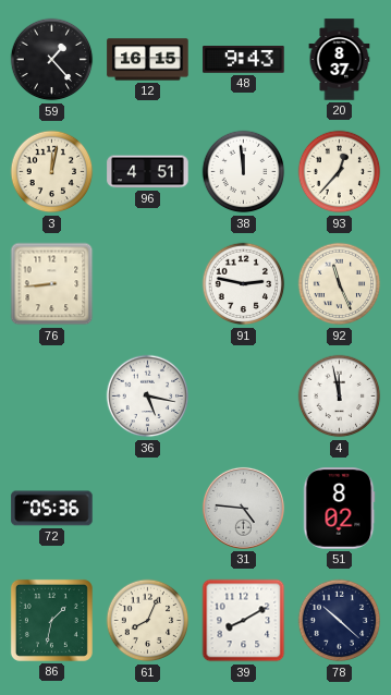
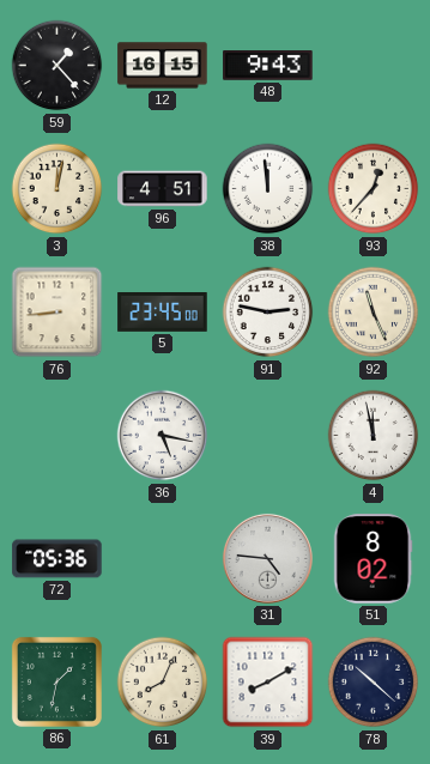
20: 8:37 -> none
5: none -> 23:45
